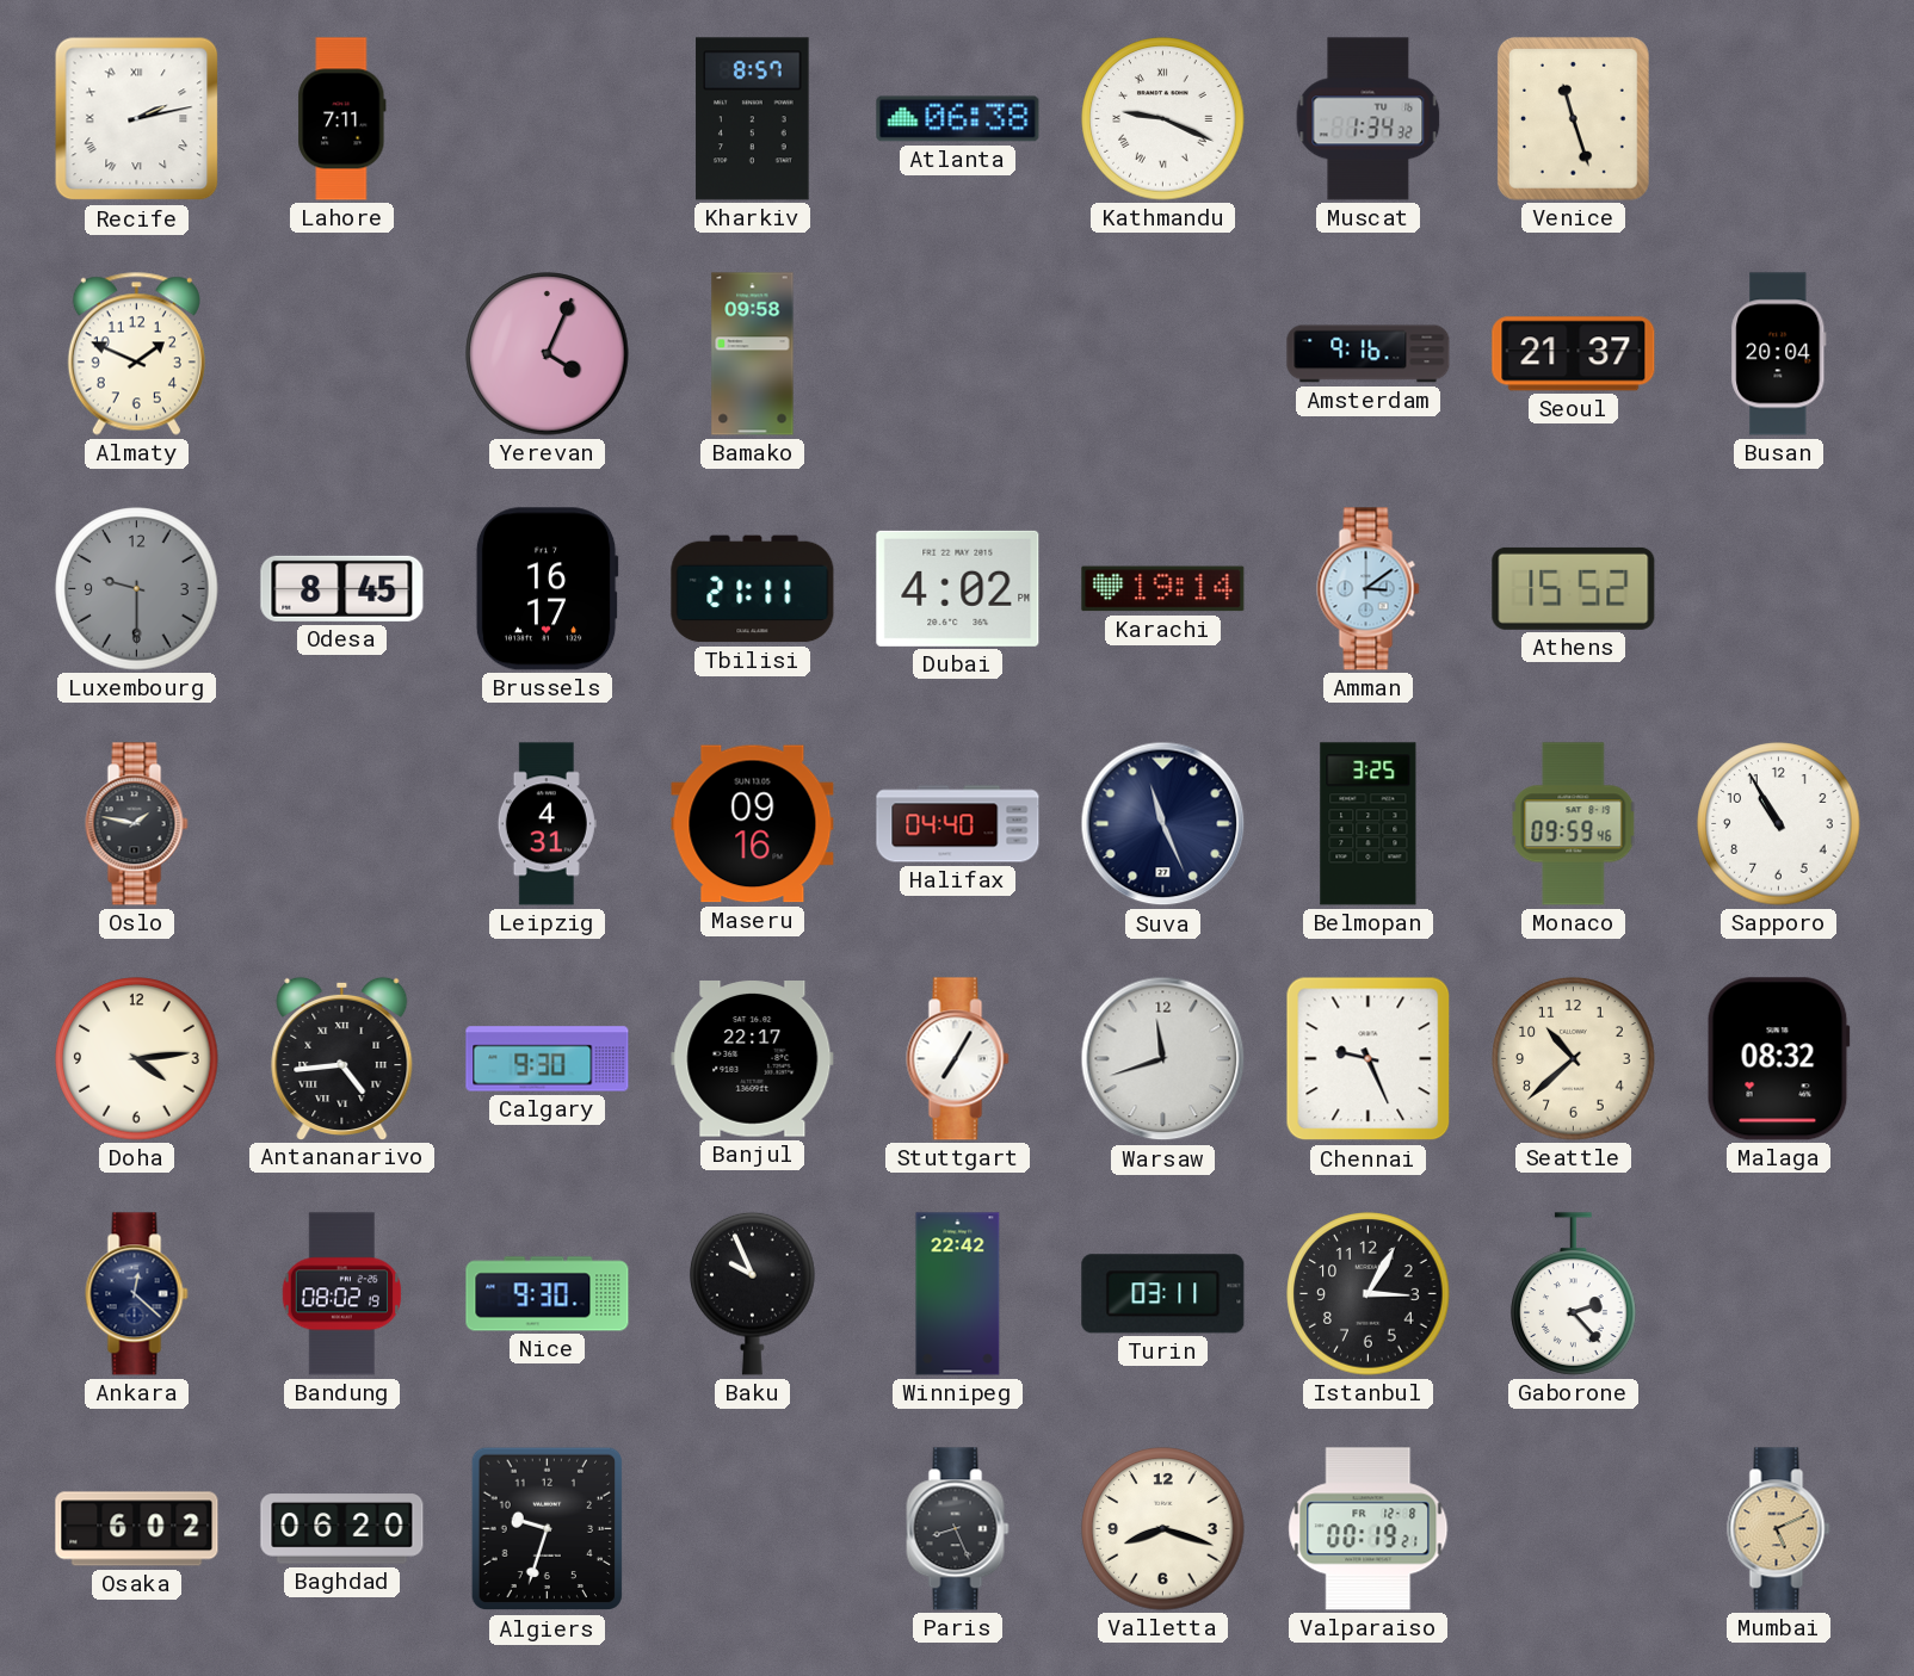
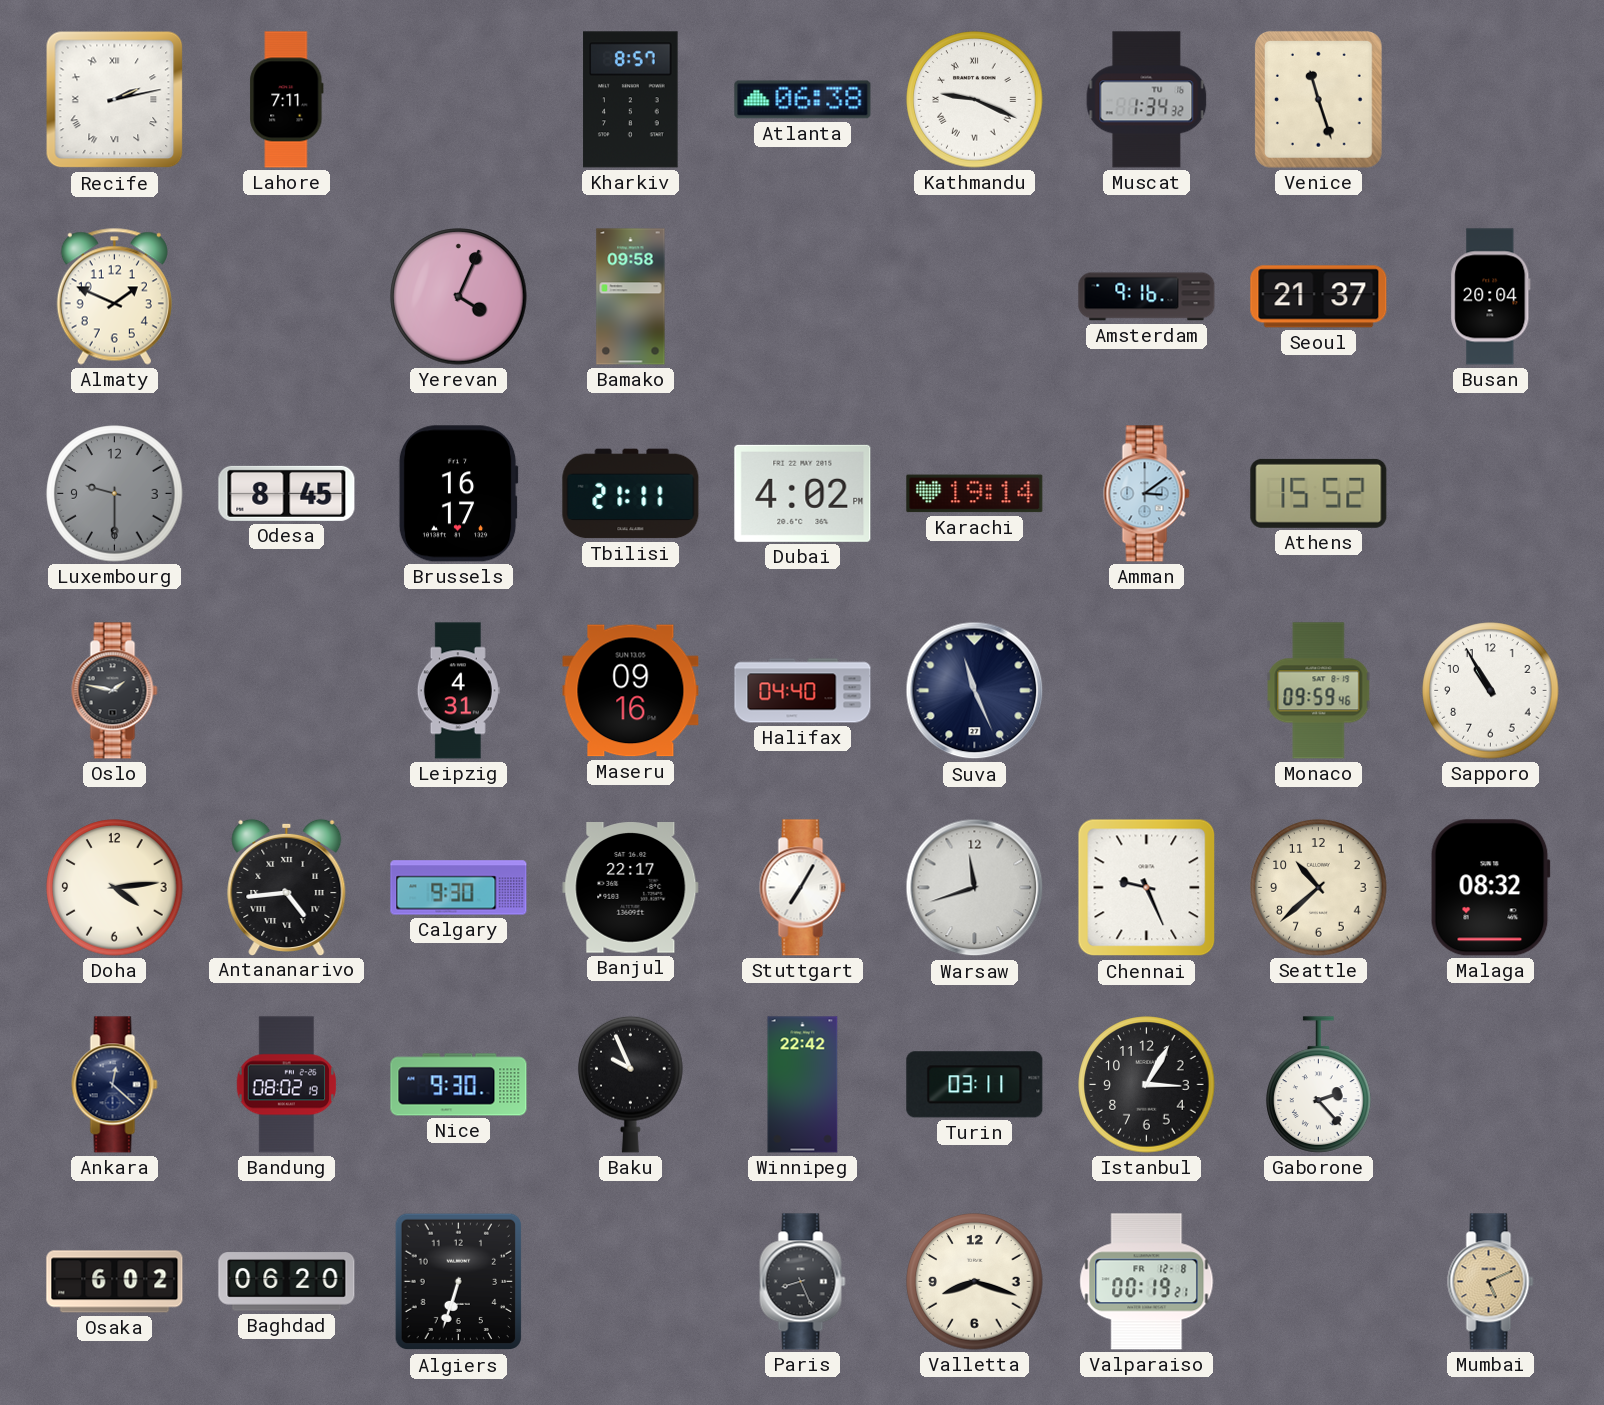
Belmopan: 3:25 -> none
Algiers: 9:33 -> 6:33
